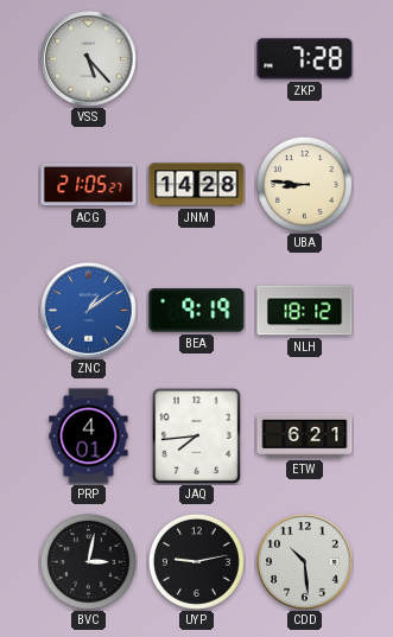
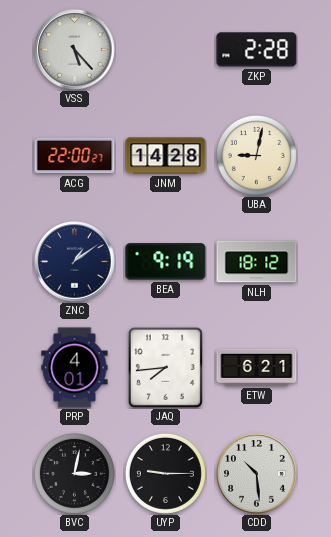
ZKP: 7:28 -> 2:28
ACG: 21:05 -> 22:00
UBA: 8:46 -> 9:02
ZNC dial: blue -> navy
UYP: 9:13 -> 9:15
